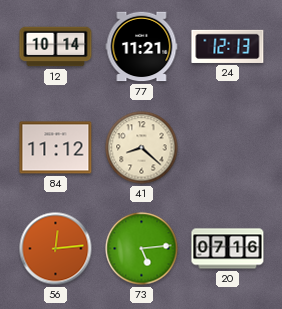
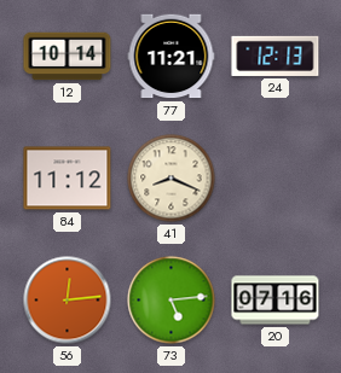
41: 8:22 -> 8:19
